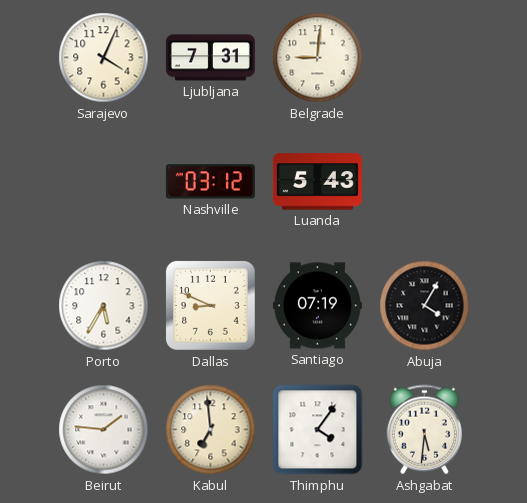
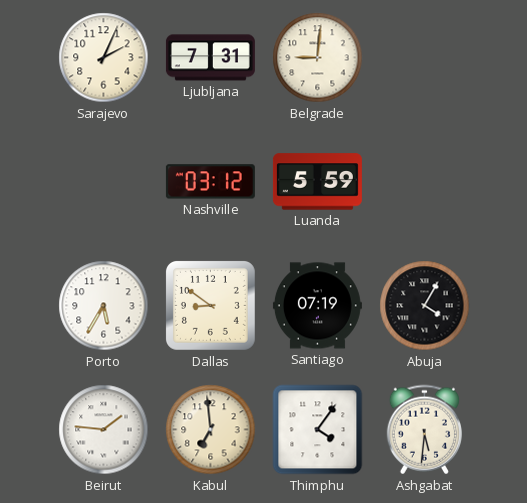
Sarajevo: 4:04 -> 2:04
Luanda: 5:43 -> 5:59
Dallas: 8:49 -> 8:51
